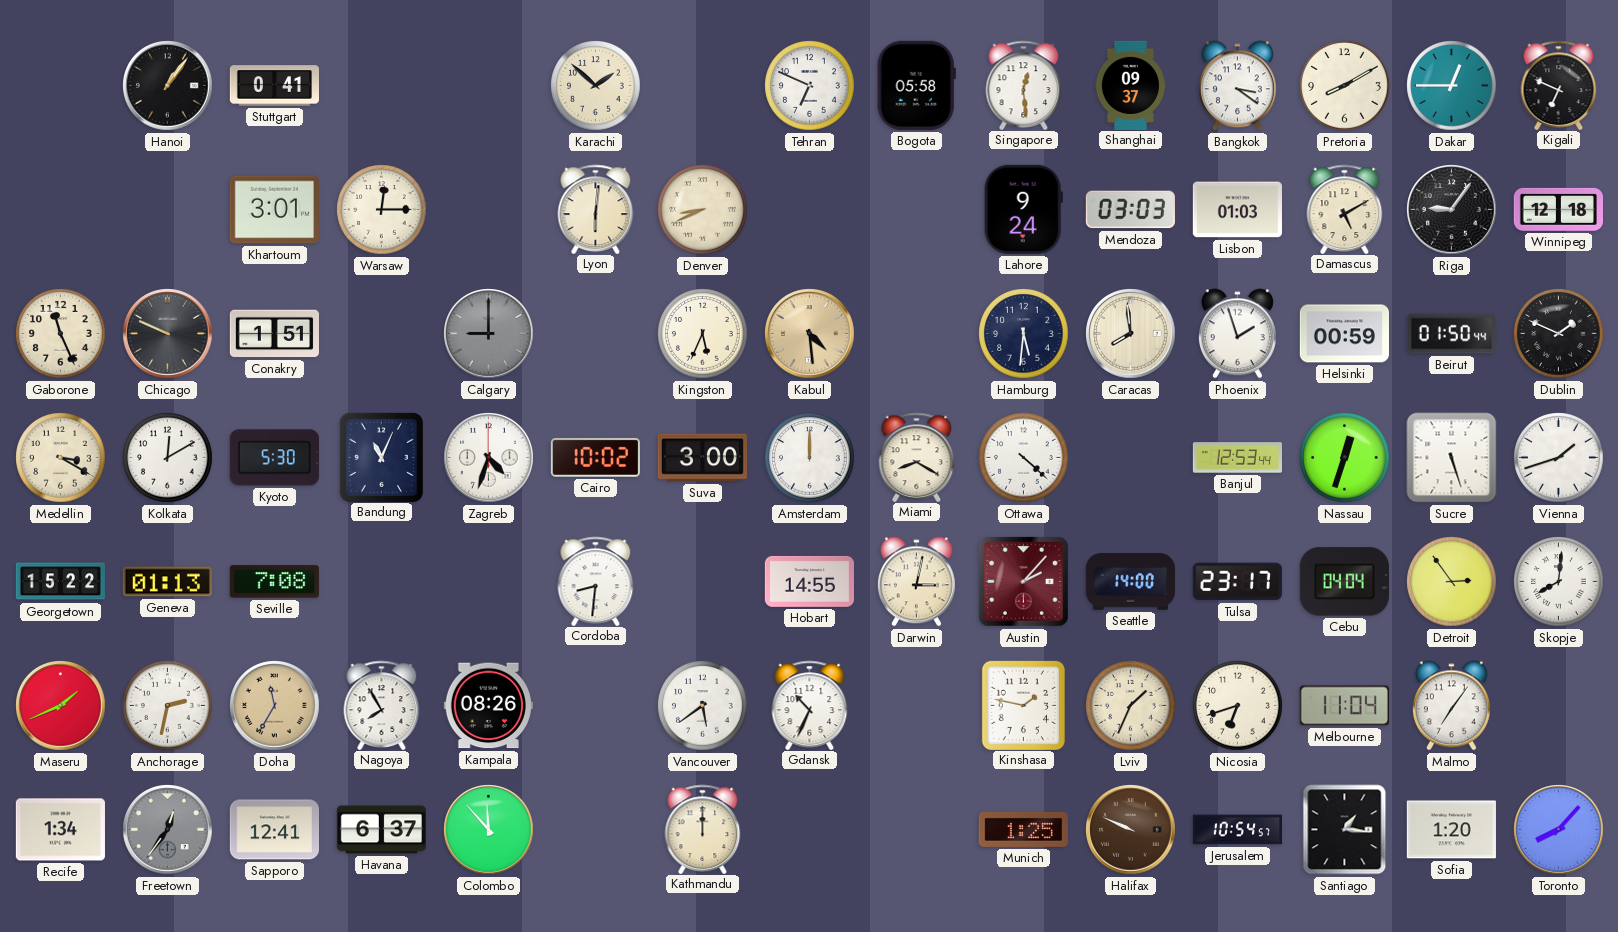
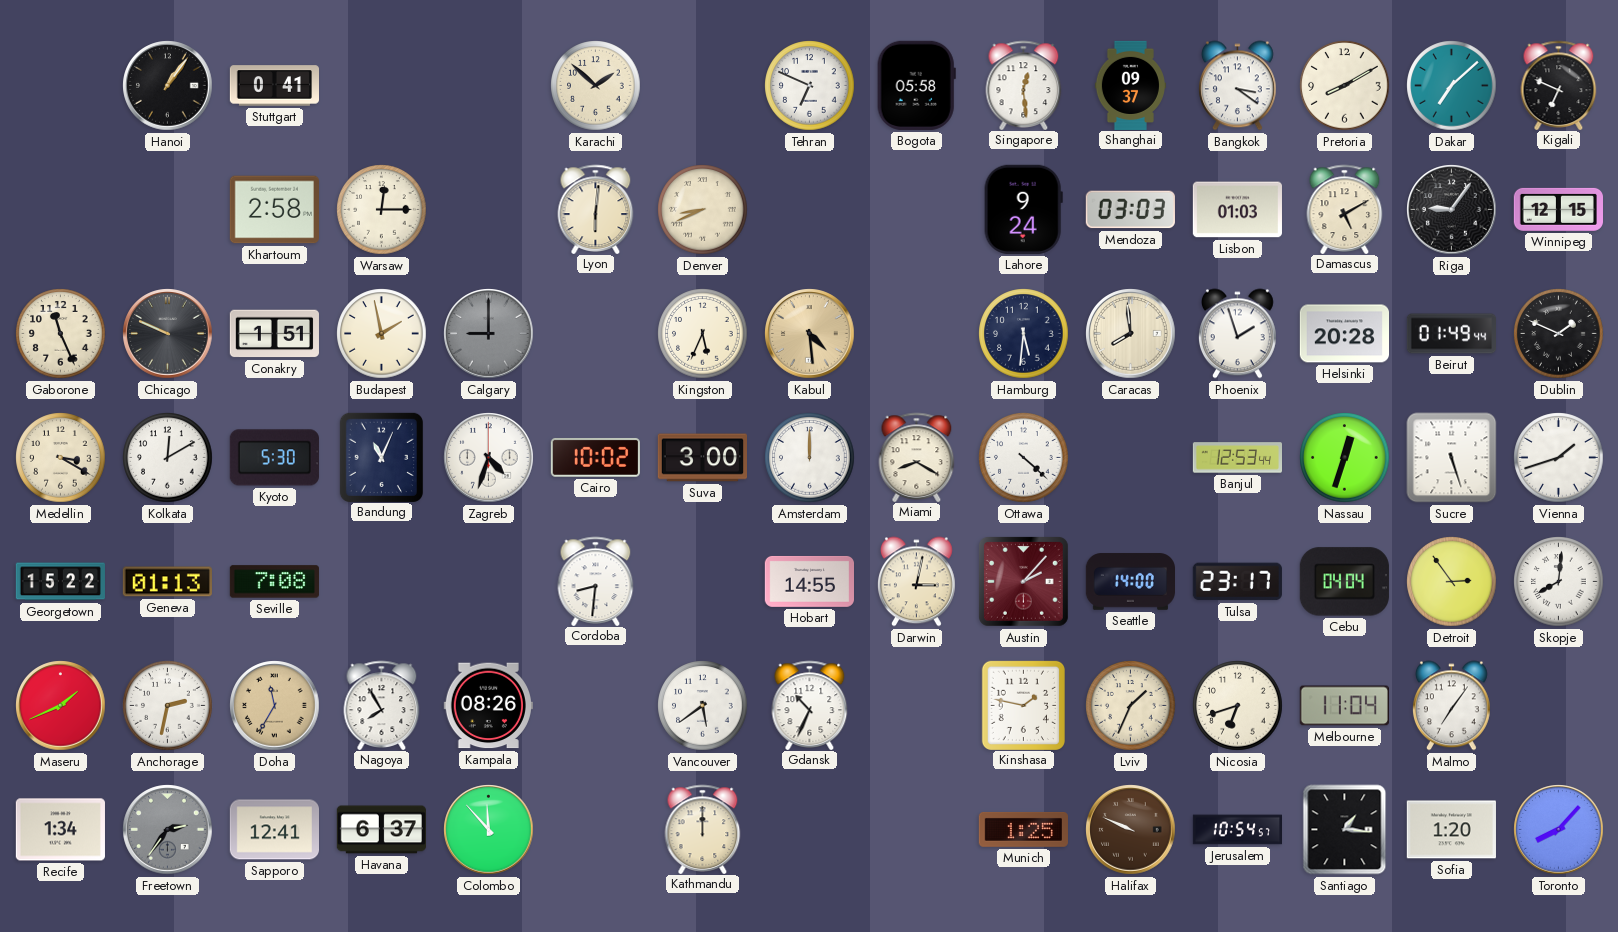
Dakar: 12:45 -> 7:08
Khartoum: 3:01 -> 2:58
Winnipeg: 12:18 -> 12:15
Budapest: none -> 1:58
Helsinki: 00:59 -> 20:28
Beirut: 01:50 -> 01:49
Freetown: 12:36 -> 2:36
